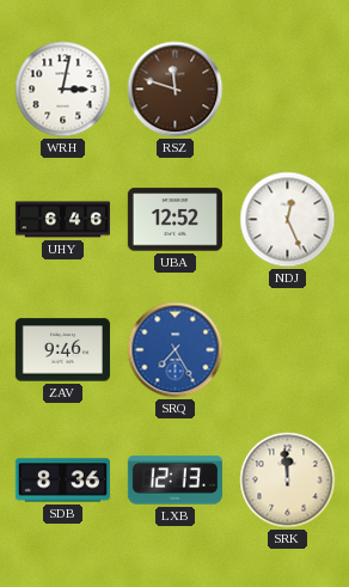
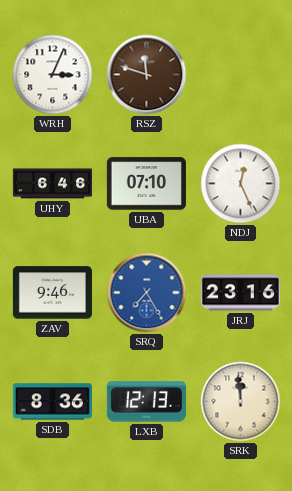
WRH: 3:02 -> 3:04
UBA: 12:52 -> 07:10
JRJ: none -> 23:16
